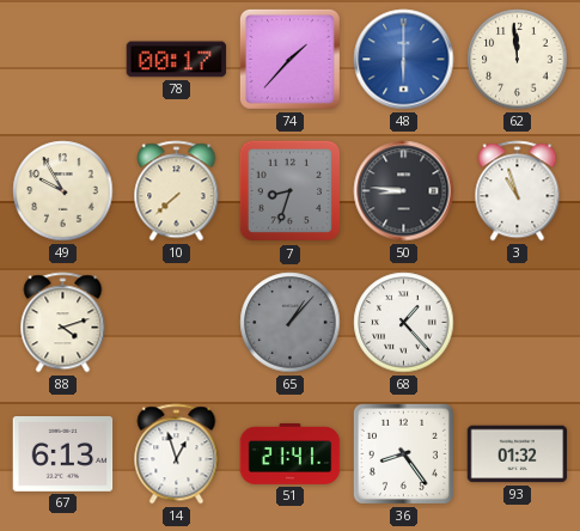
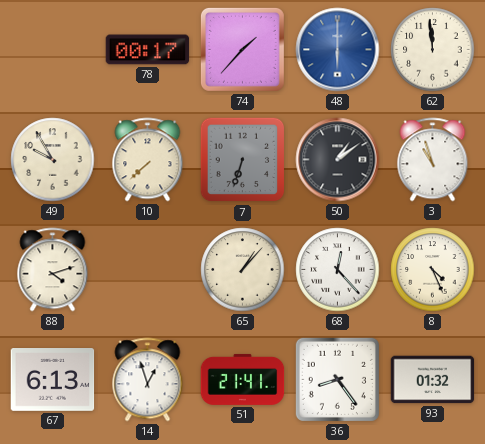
7: 8:33 -> 6:33
50: 8:46 -> 1:09
65 dial: grey -> cream
68: 1:23 -> 12:23
8: none -> 4:26
